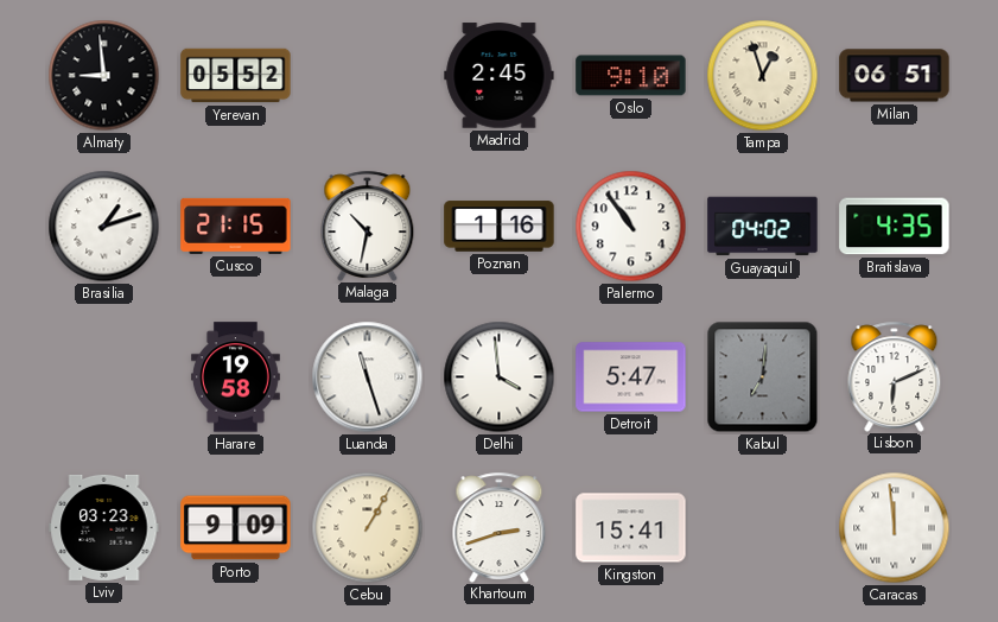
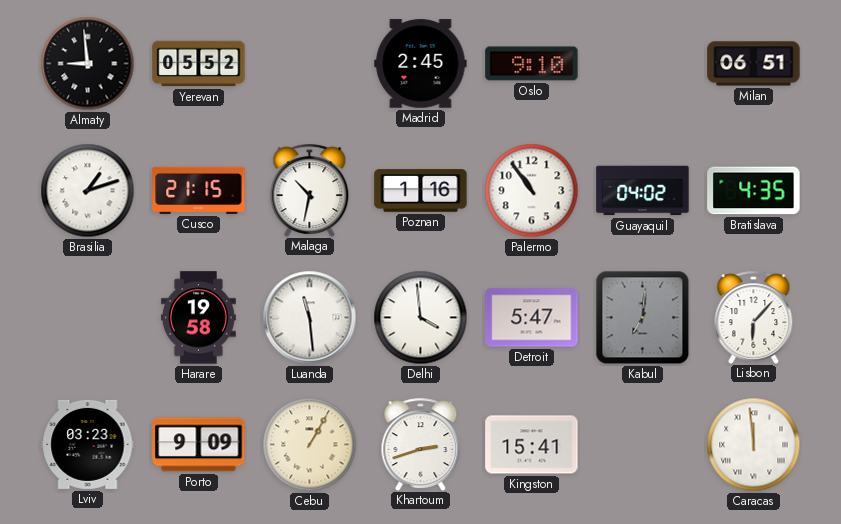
Tampa: 12:57 -> none
Luanda: 11:27 -> 11:29
Lisbon: 6:11 -> 6:07
